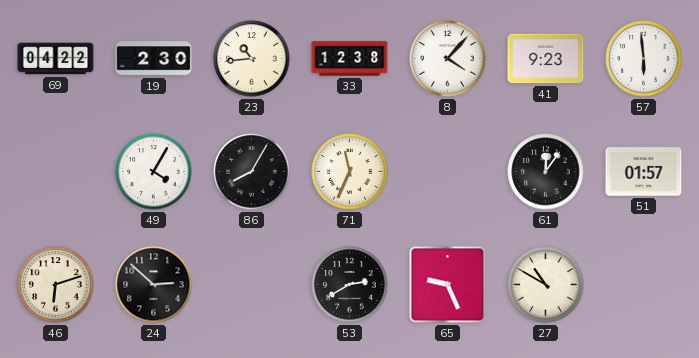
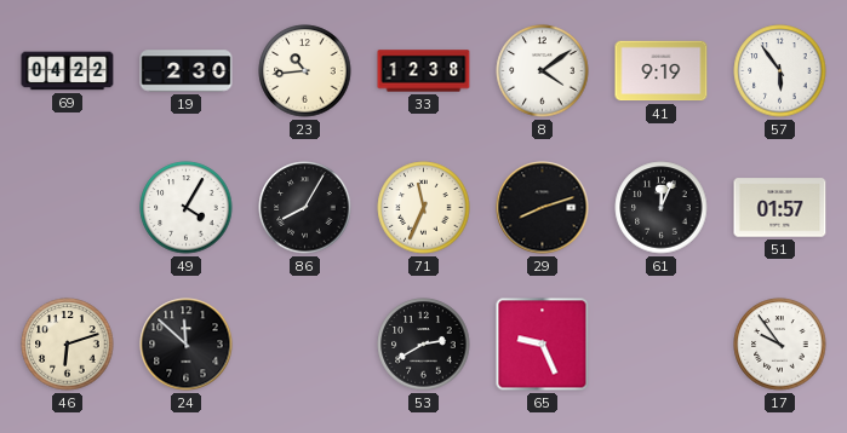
8: 4:07 -> 4:09
41: 9:23 -> 9:19
57: 5:59 -> 5:54
29: none -> 8:12
61: 12:06 -> 12:04
24: 2:52 -> 11:52
27: 10:50 -> none
17: none -> 9:54
